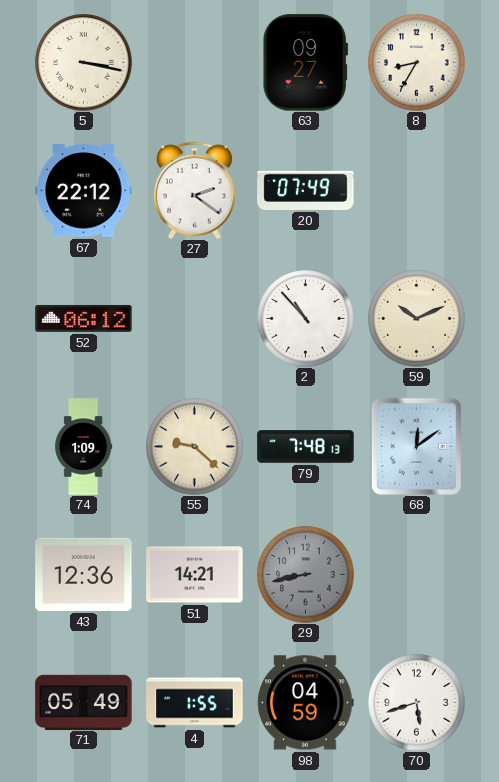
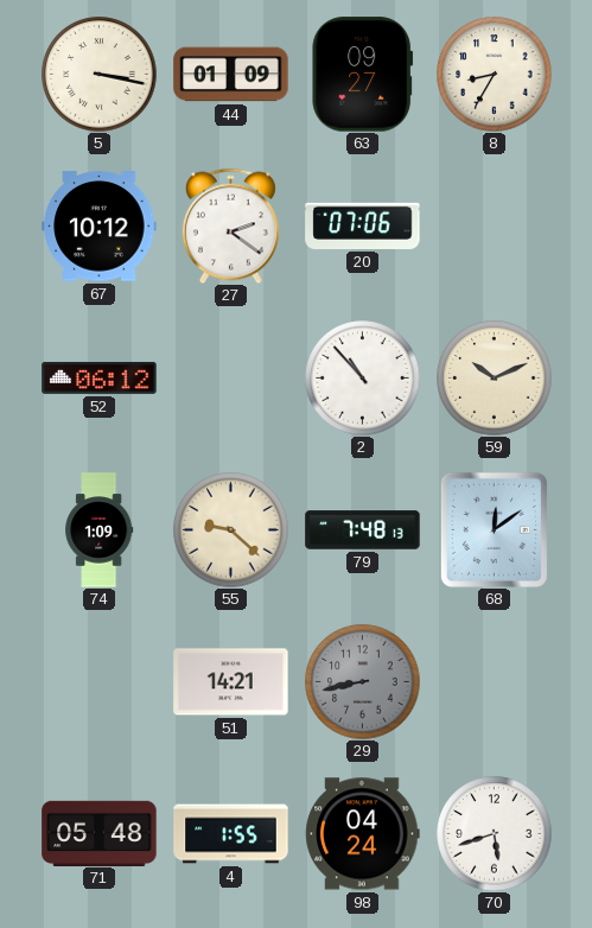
44: none -> 01:09
67: 22:12 -> 10:12
20: 07:49 -> 07:06
43: 12:36 -> none
71: 05:49 -> 05:48
98: 04:59 -> 04:24
